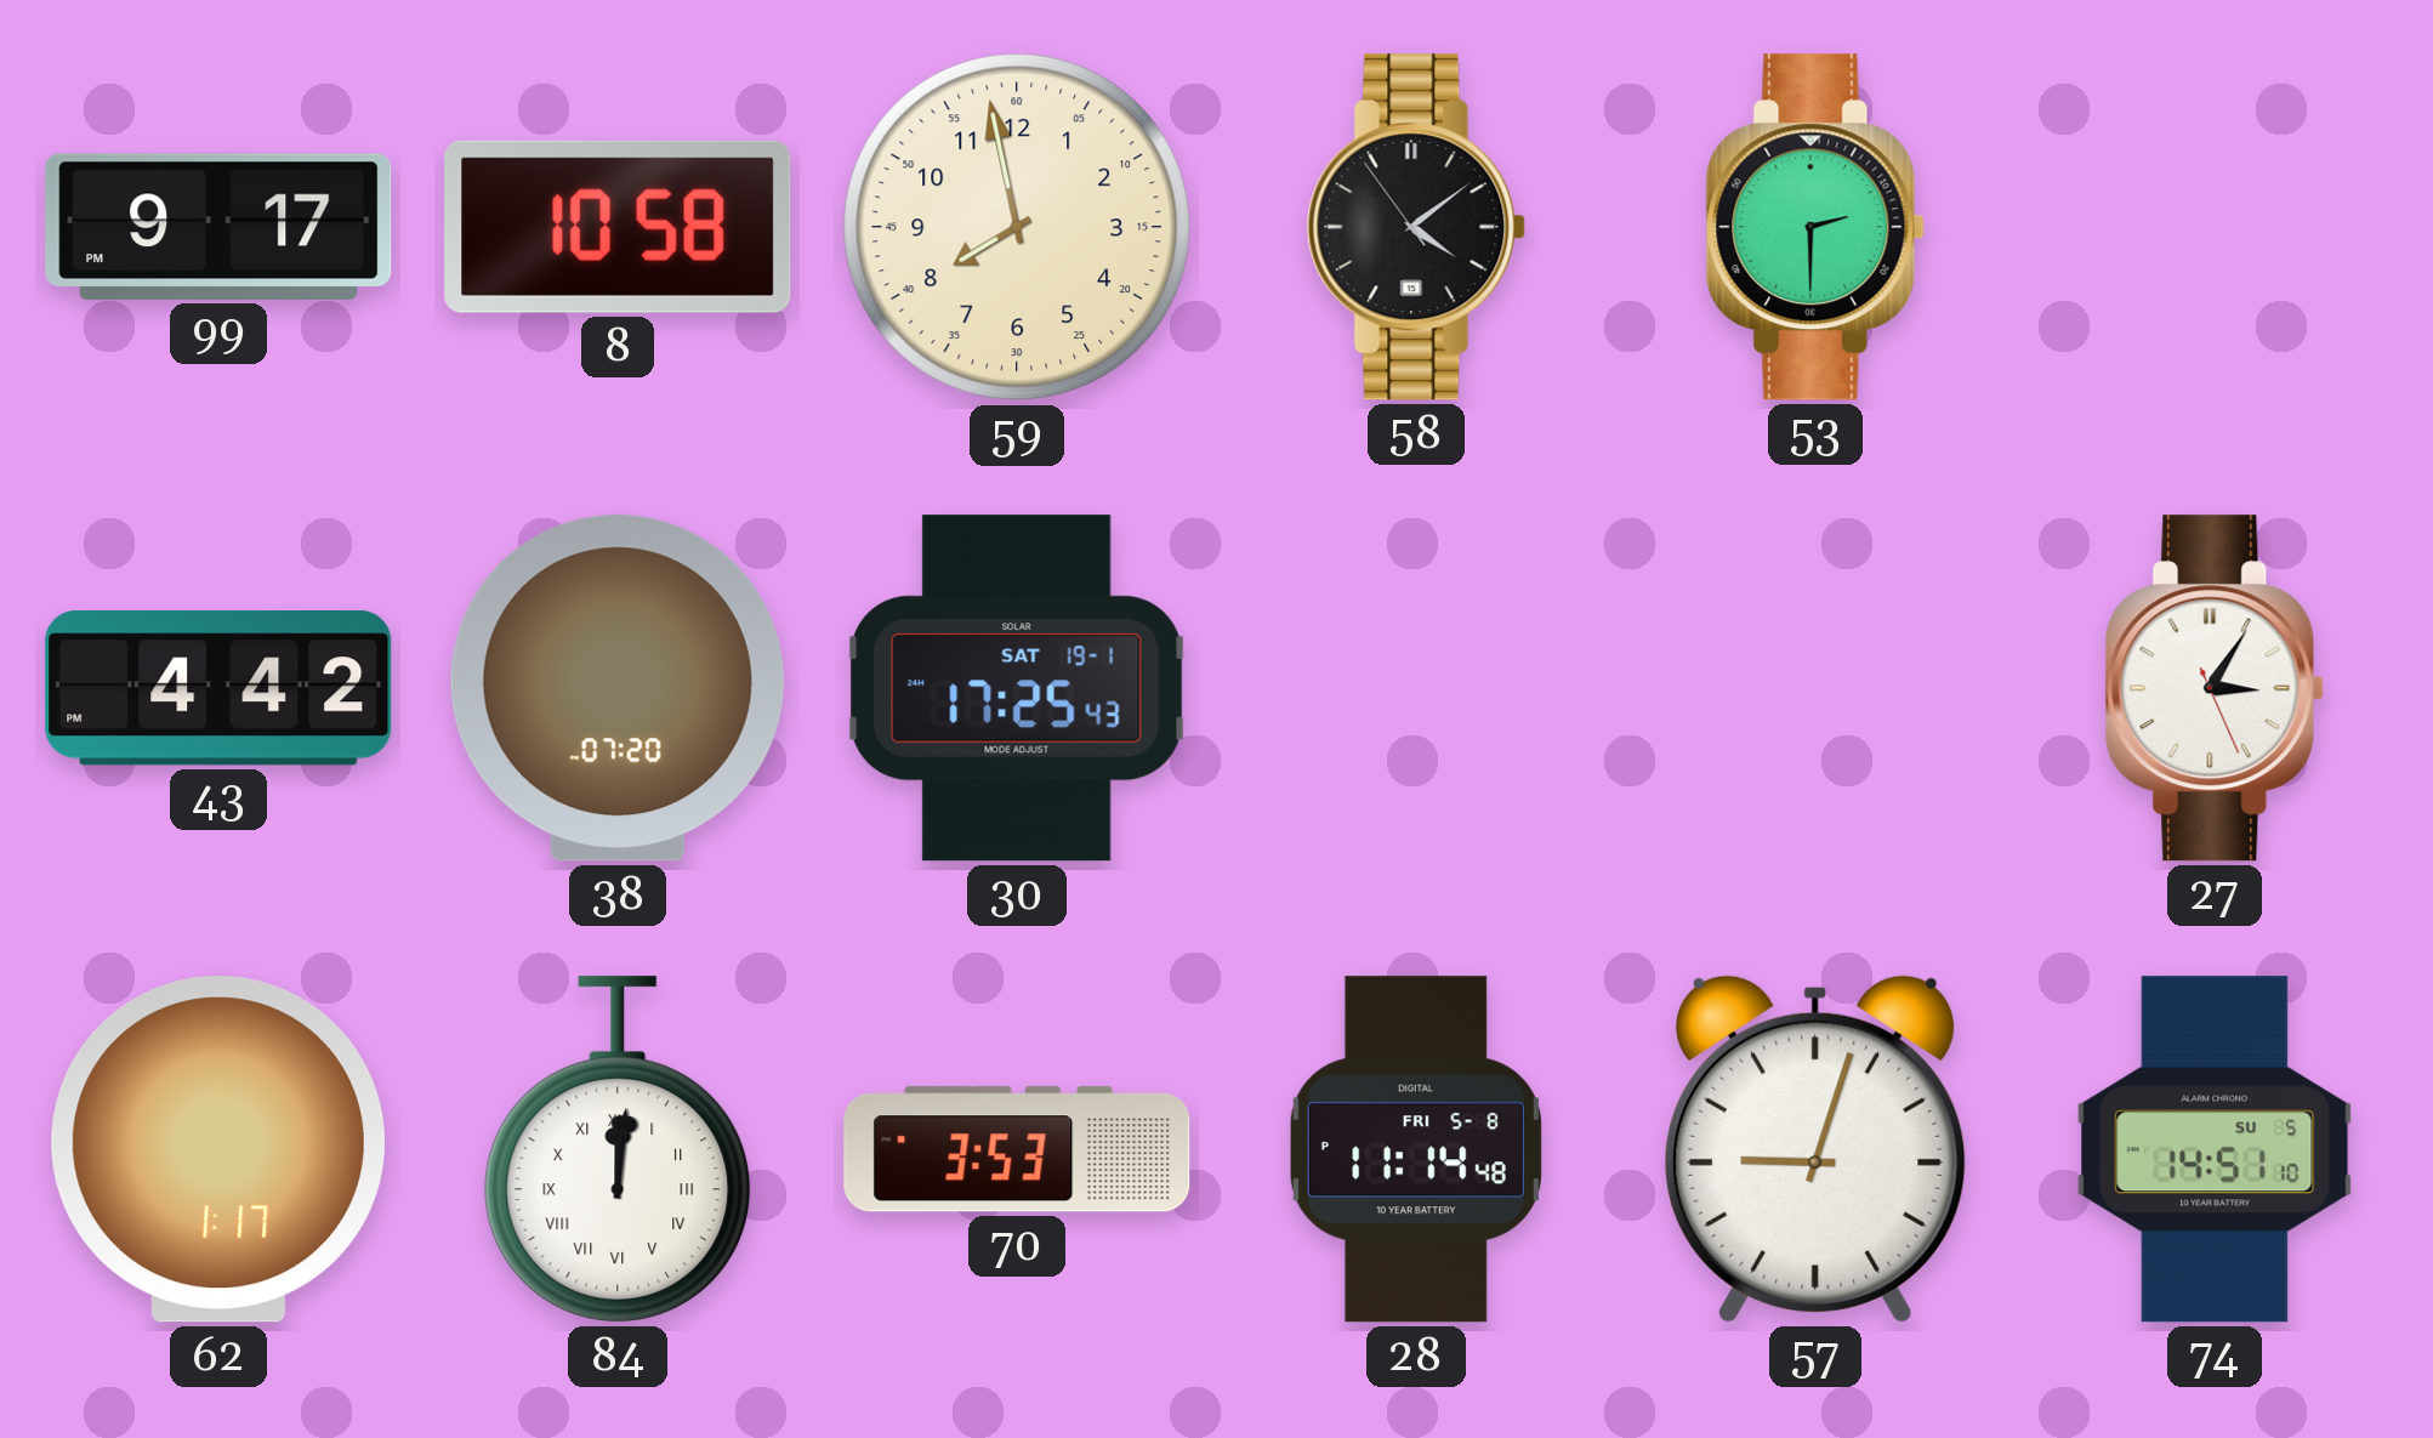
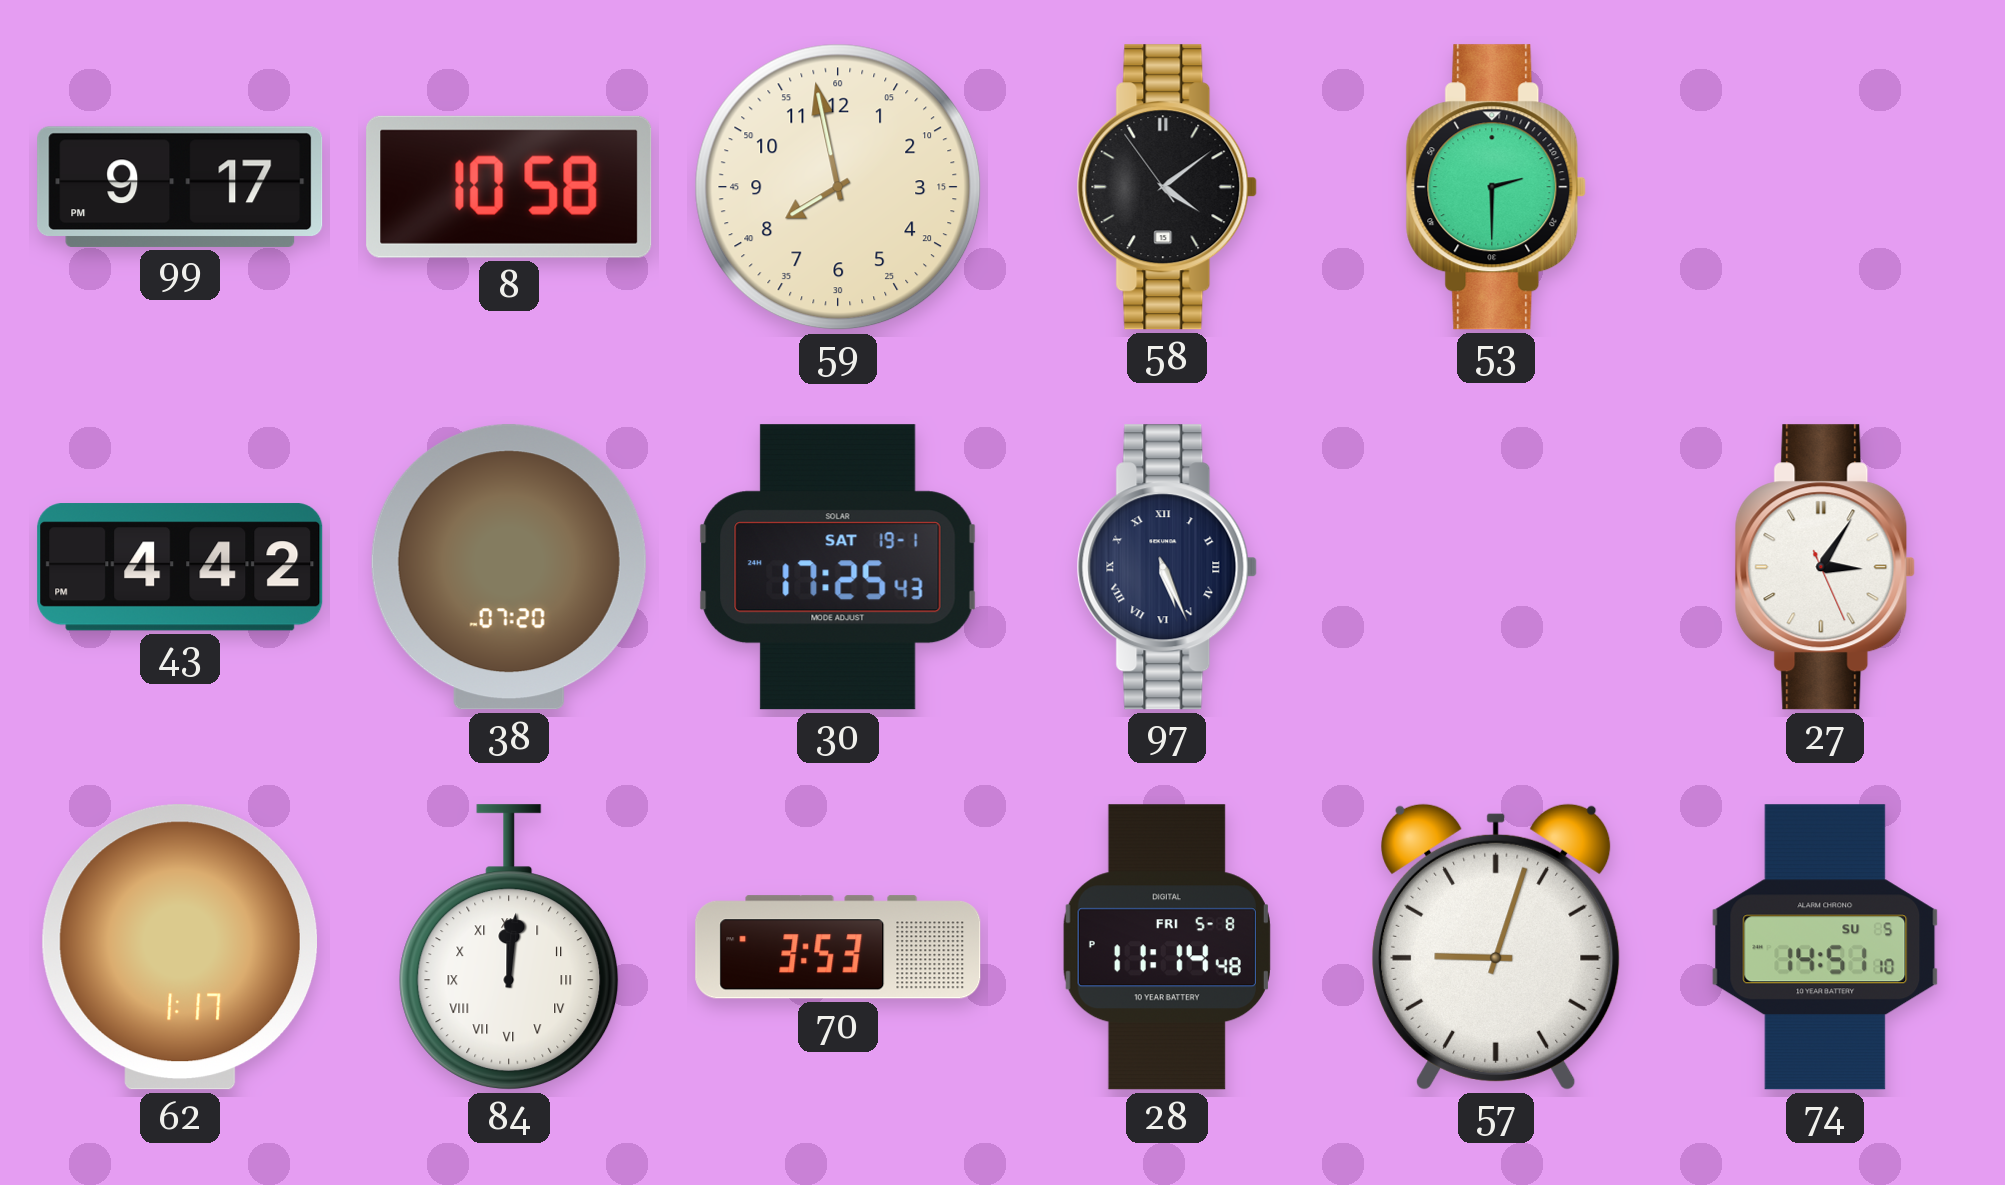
97: none -> 5:26
